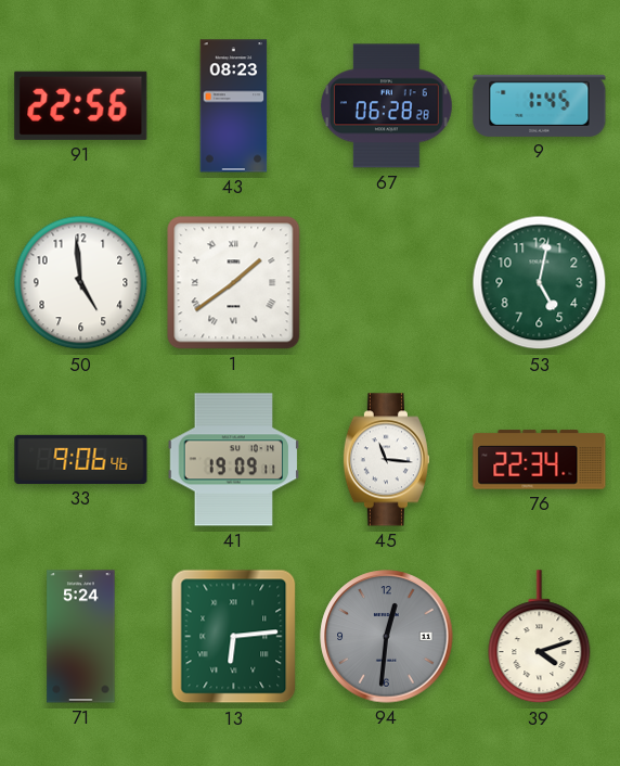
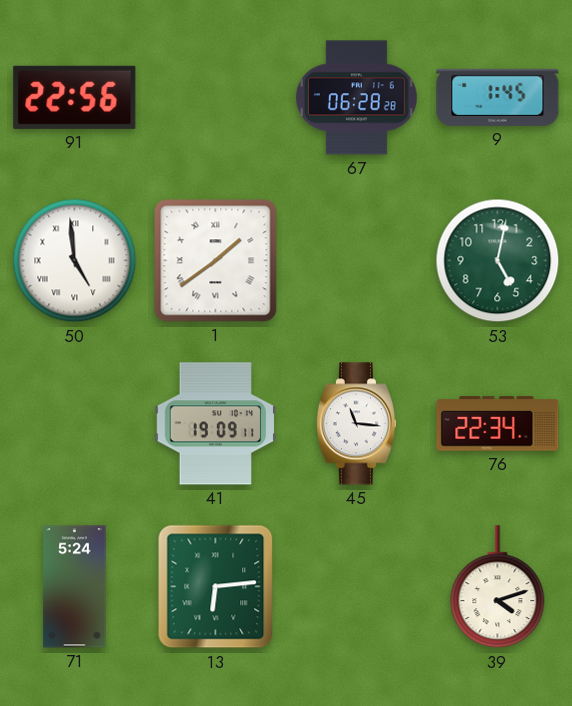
43: 08:23 -> none
50 numerals: Arabic -> Roman
33: 9:06 -> none
94: 12:31 -> none
